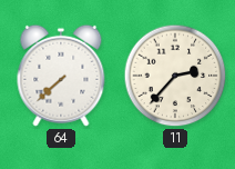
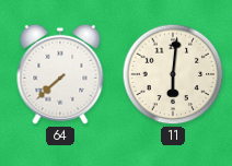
11: 2:37 -> 6:01
